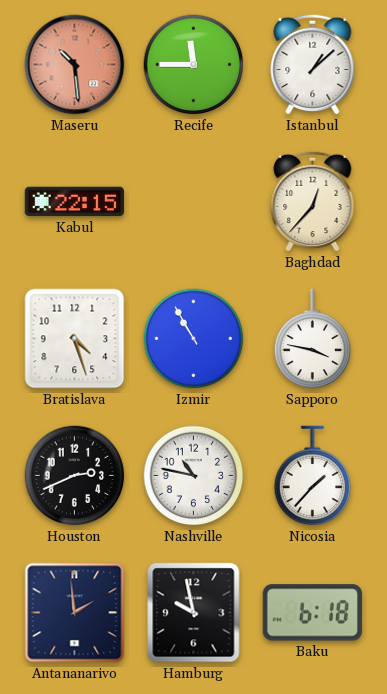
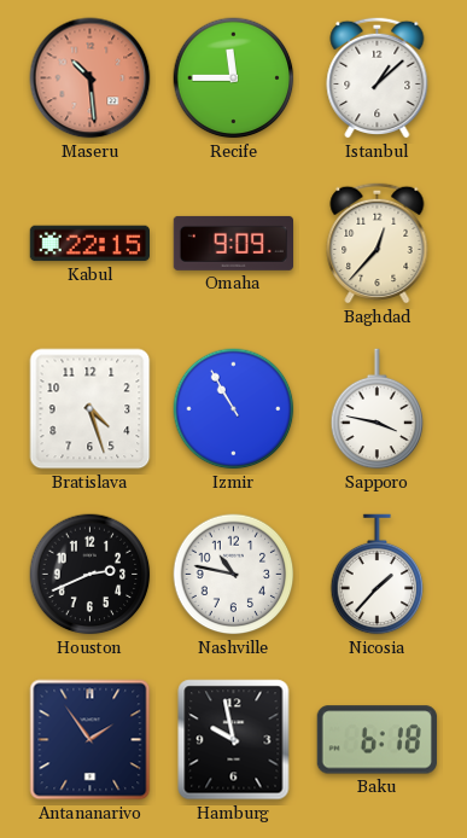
Omaha: none -> 9:09
Antananarivo: 1:59 -> 1:54
